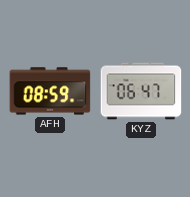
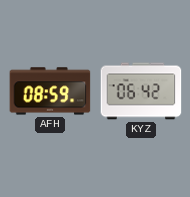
KYZ: 06:47 -> 06:42
